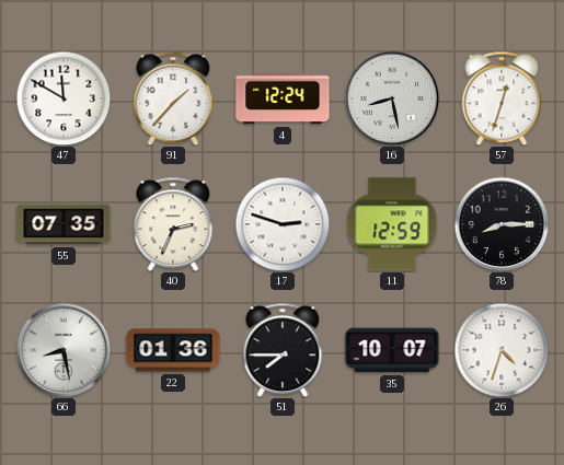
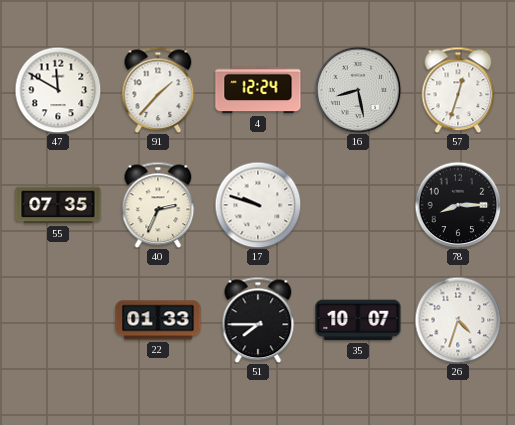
17: 2:48 -> 9:48
11: 12:59 -> none
66: 8:28 -> none
22: 01:36 -> 01:33
